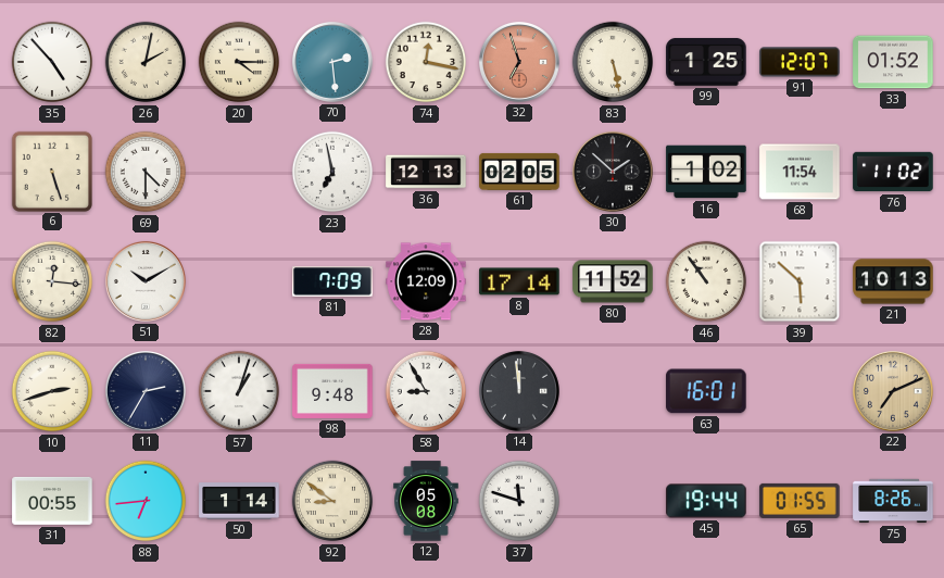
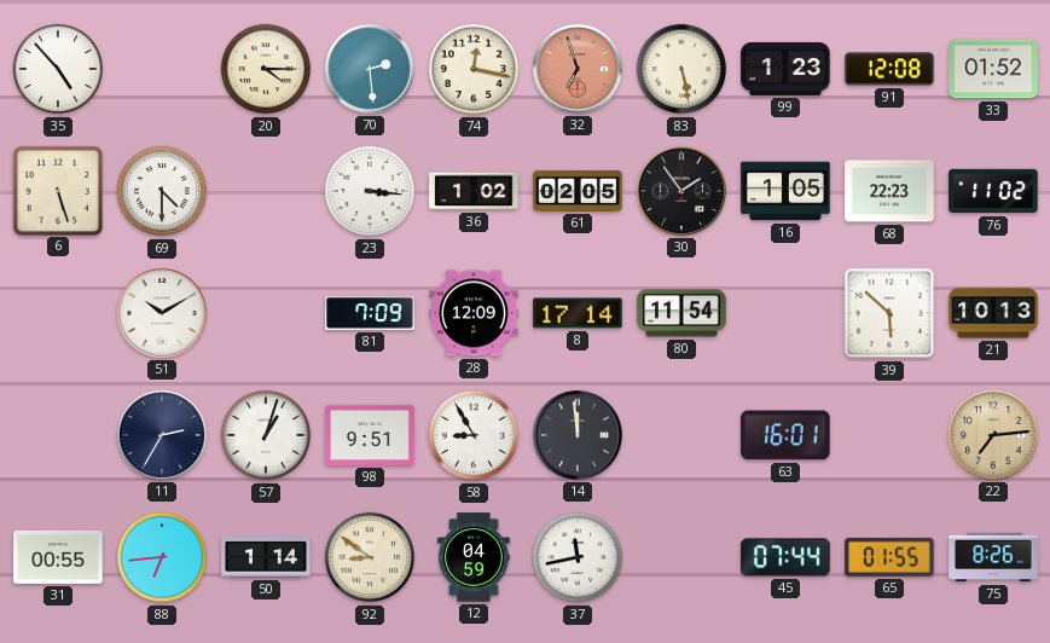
26: 2:02 -> none
99: 1:25 -> 1:23
91: 12:07 -> 12:08
23: 6:58 -> 3:16
36: 12:13 -> 1:02
30: 1:52 -> 1:54
16: 1:02 -> 1:05
68: 11:54 -> 22:23
82: 12:16 -> none
80: 11:52 -> 11:54
46: 10:54 -> none
10: 2:42 -> none
98: 9:48 -> 9:51
22: 7:11 -> 7:14
12: 05:08 -> 04:59
37: 11:48 -> 11:43
45: 19:44 -> 07:44
